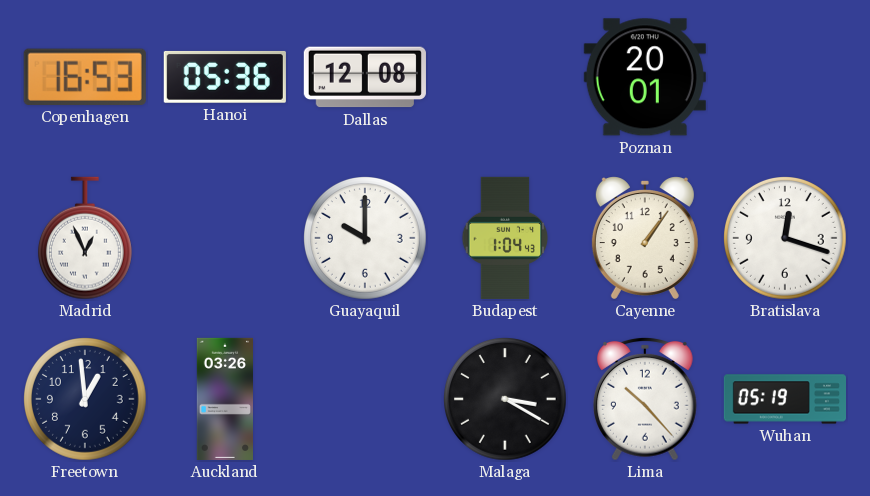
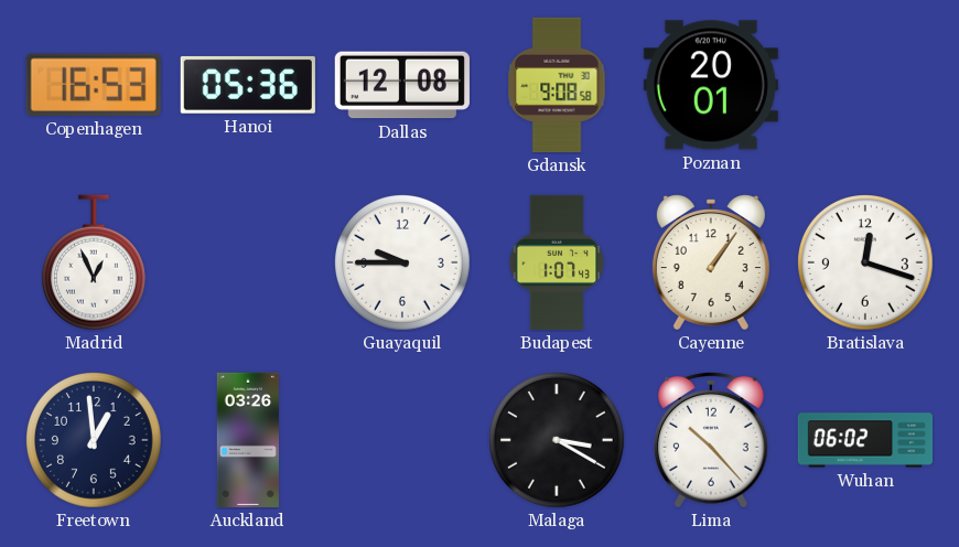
Gdansk: none -> 9:08
Guayaquil: 10:00 -> 9:45
Budapest: 1:04 -> 1:07
Wuhan: 05:19 -> 06:02
